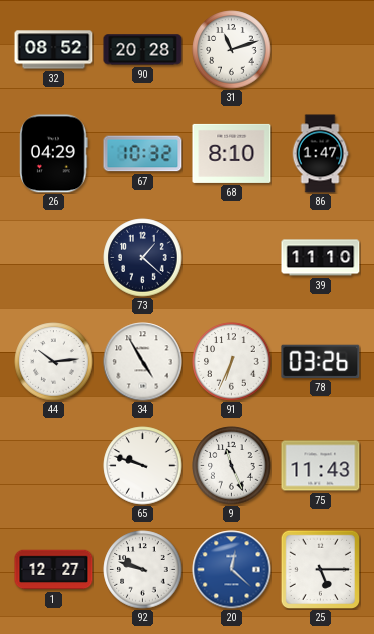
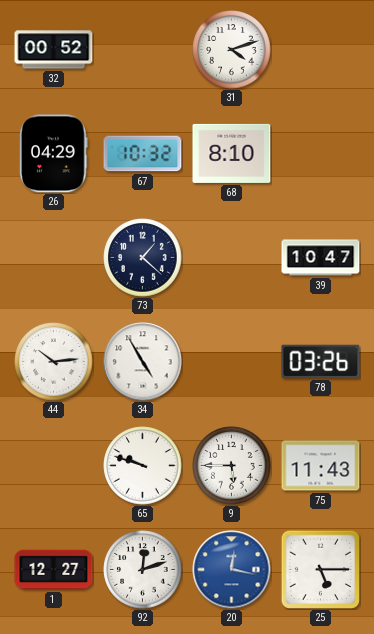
32: 08:52 -> 00:52
90: 20:28 -> none
31: 11:12 -> 4:12
86: 1:47 -> none
39: 11:10 -> 10:47
91: 6:34 -> none
9: 11:26 -> 5:45
92: 9:48 -> 12:12
20: 12:22 -> 12:17
